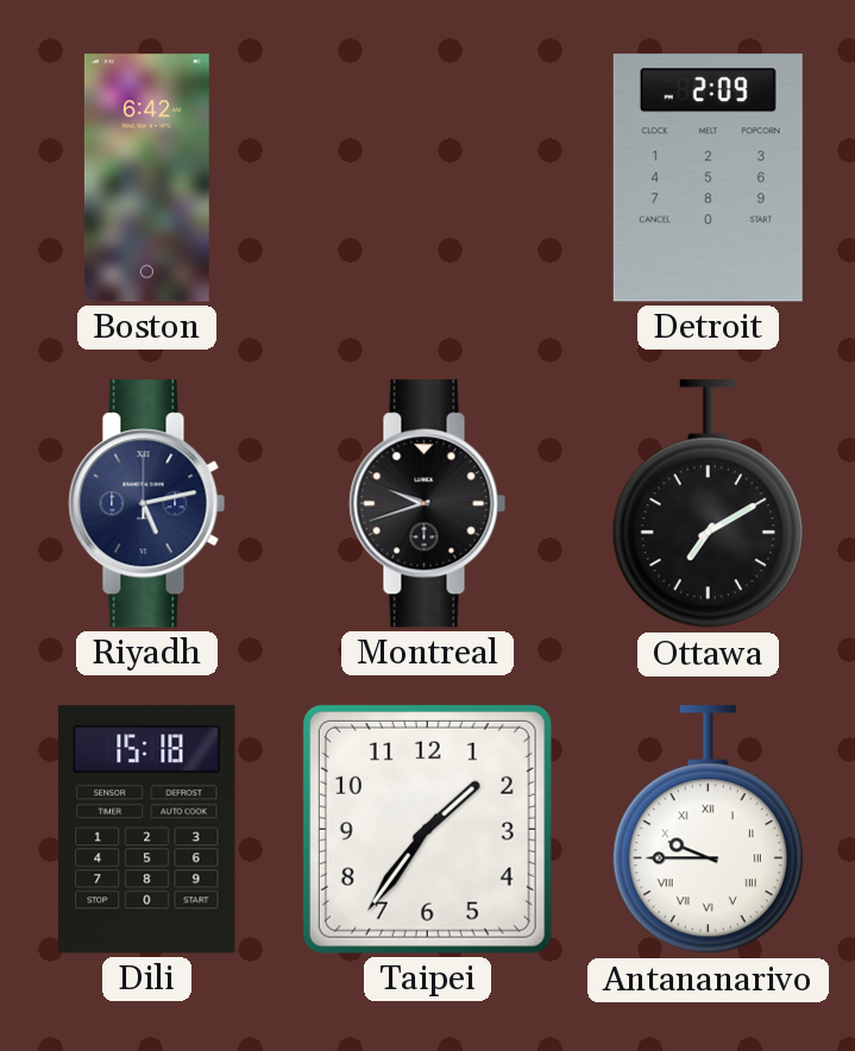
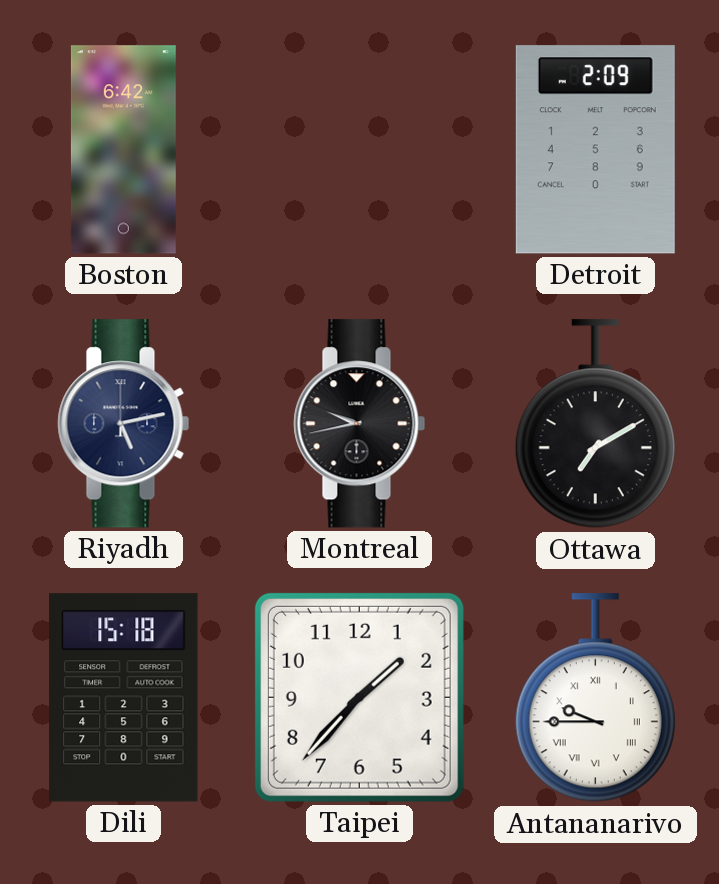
Montreal: 9:42 -> 9:43
Taipei: 1:36 -> 1:37
